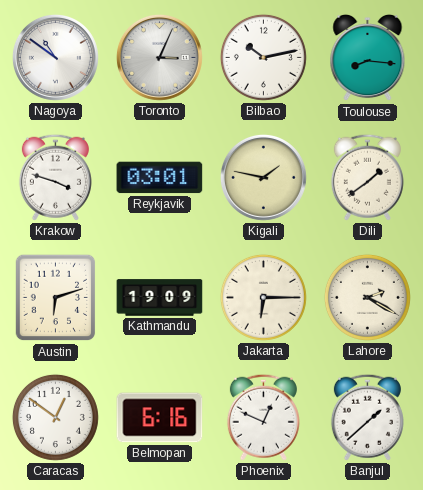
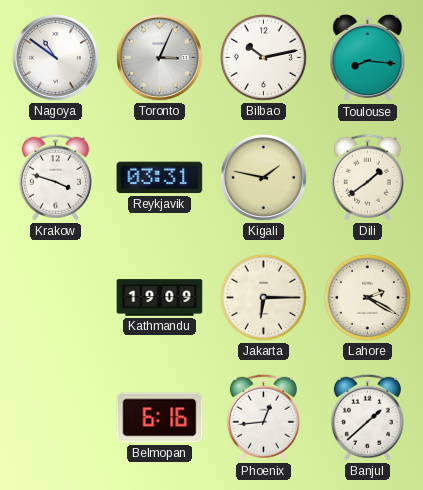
Reykjavik: 03:01 -> 03:31
Austin: 6:12 -> none
Caracas: 12:51 -> none
Phoenix: 12:49 -> 12:44
